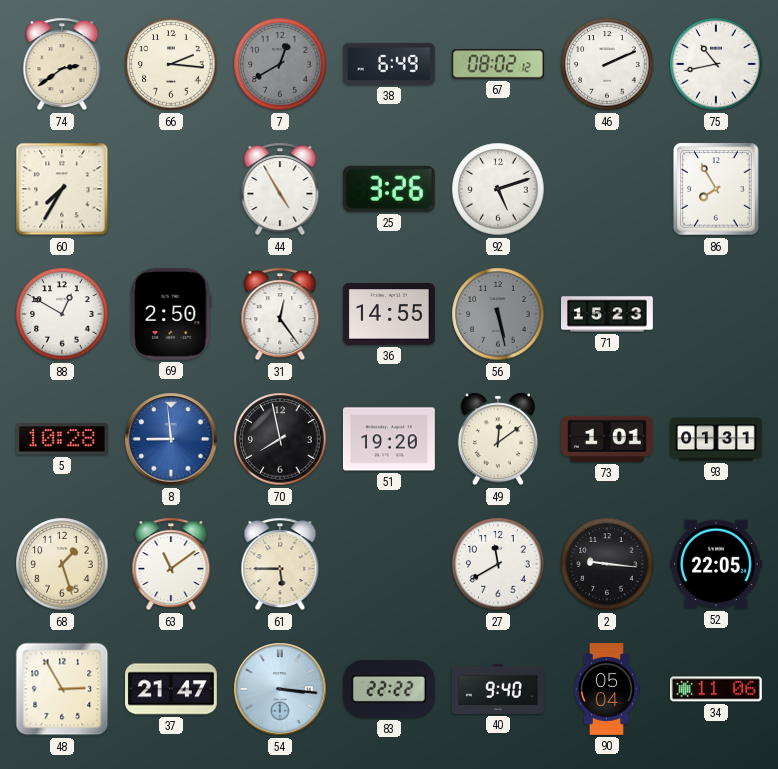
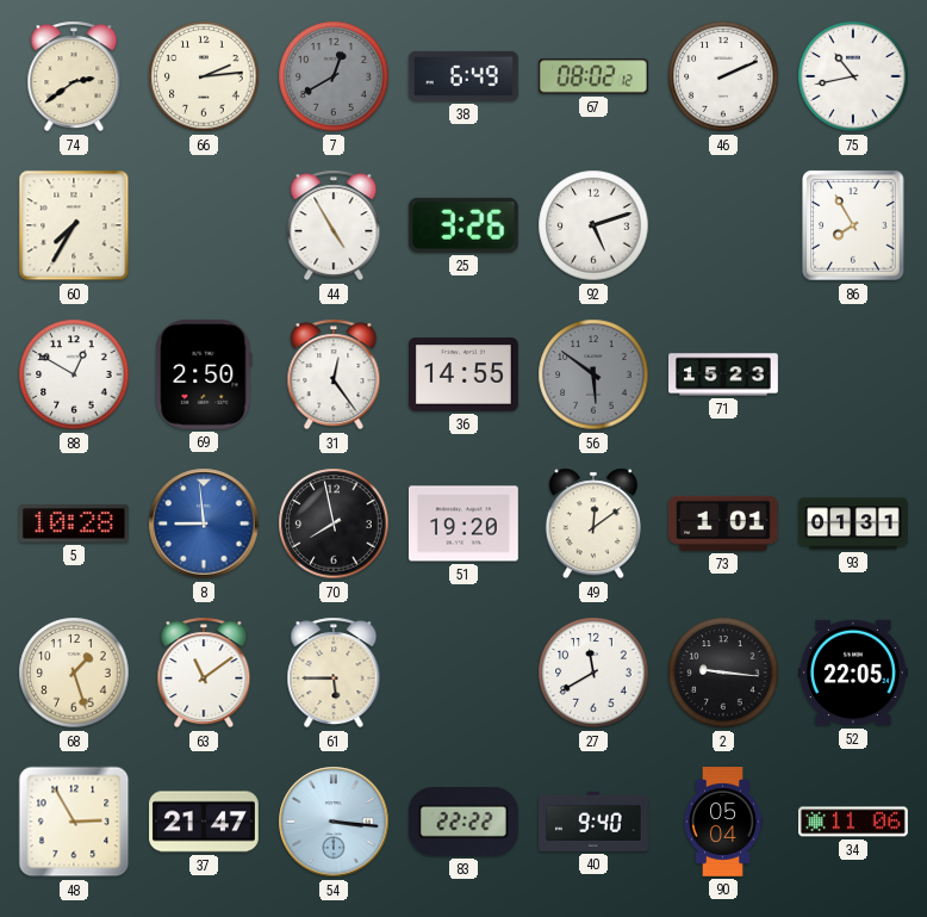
66: 2:16 -> 2:14
56: 5:28 -> 5:51
